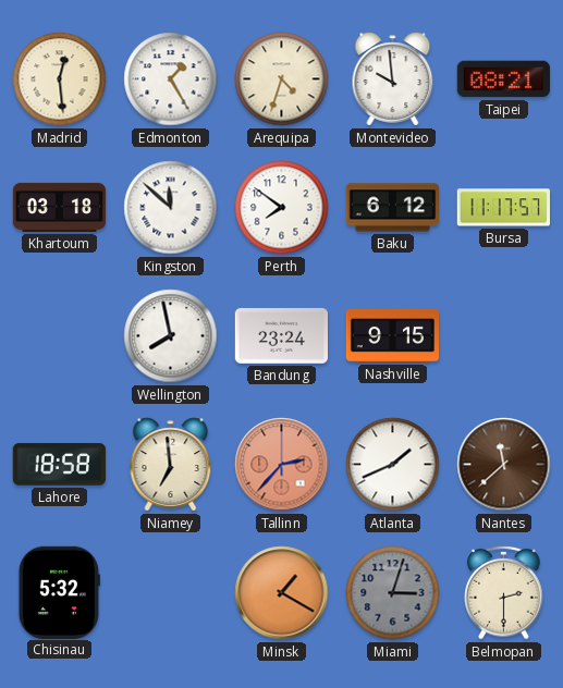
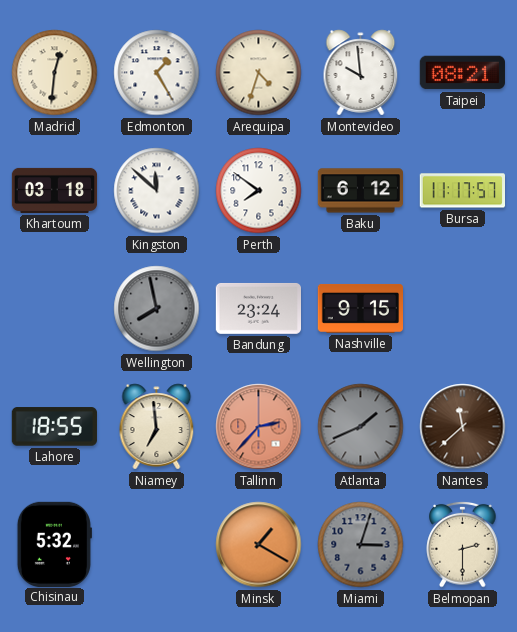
Madrid: 12:29 -> 12:31
Wellington dial: white -> grey
Lahore: 18:58 -> 18:55
Atlanta dial: white -> grey
